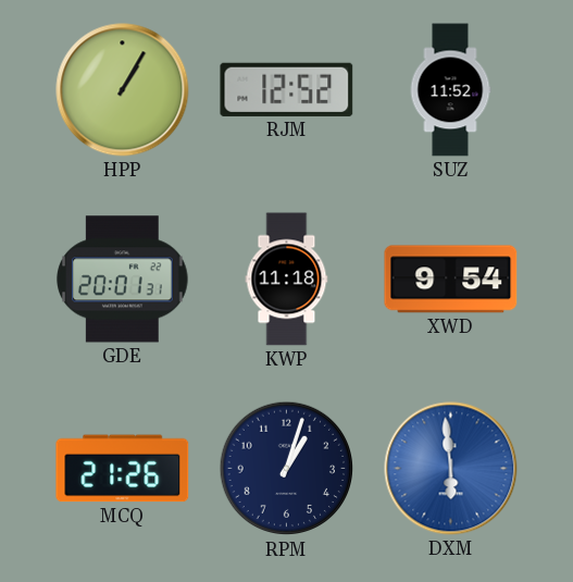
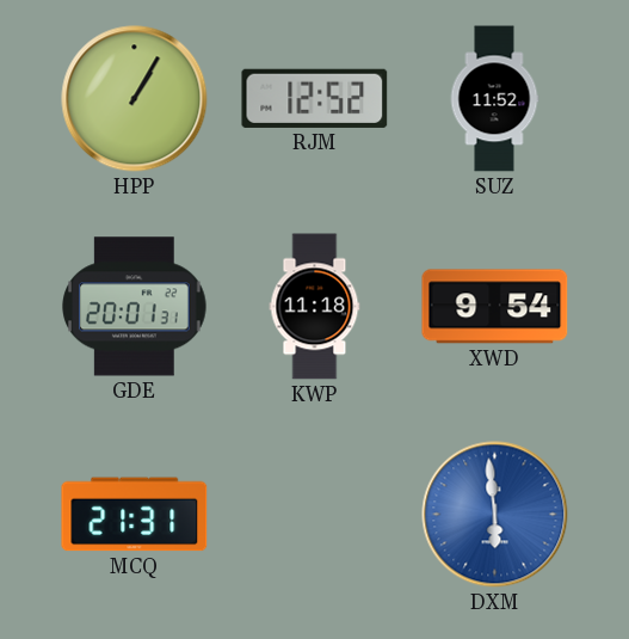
MCQ: 21:26 -> 21:31
RPM: 1:03 -> none
